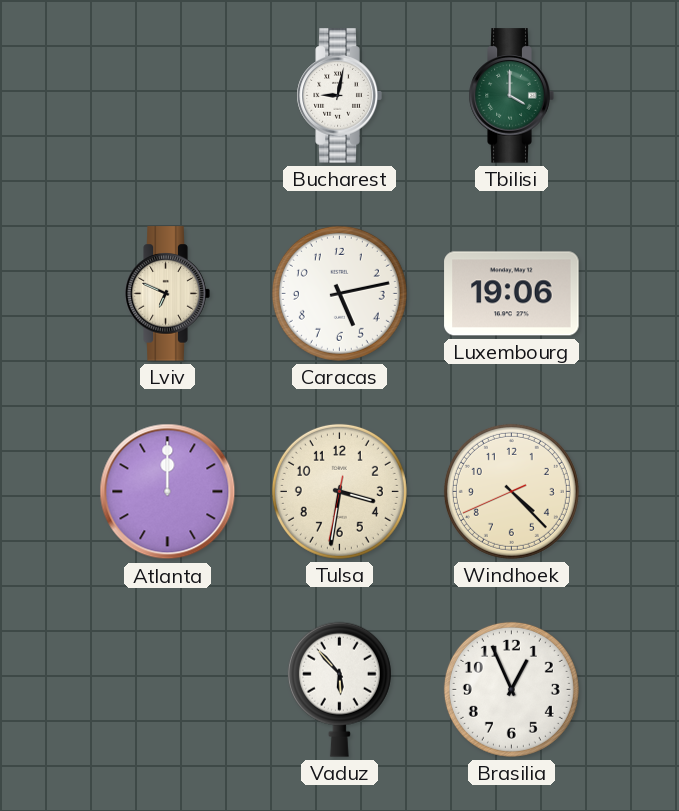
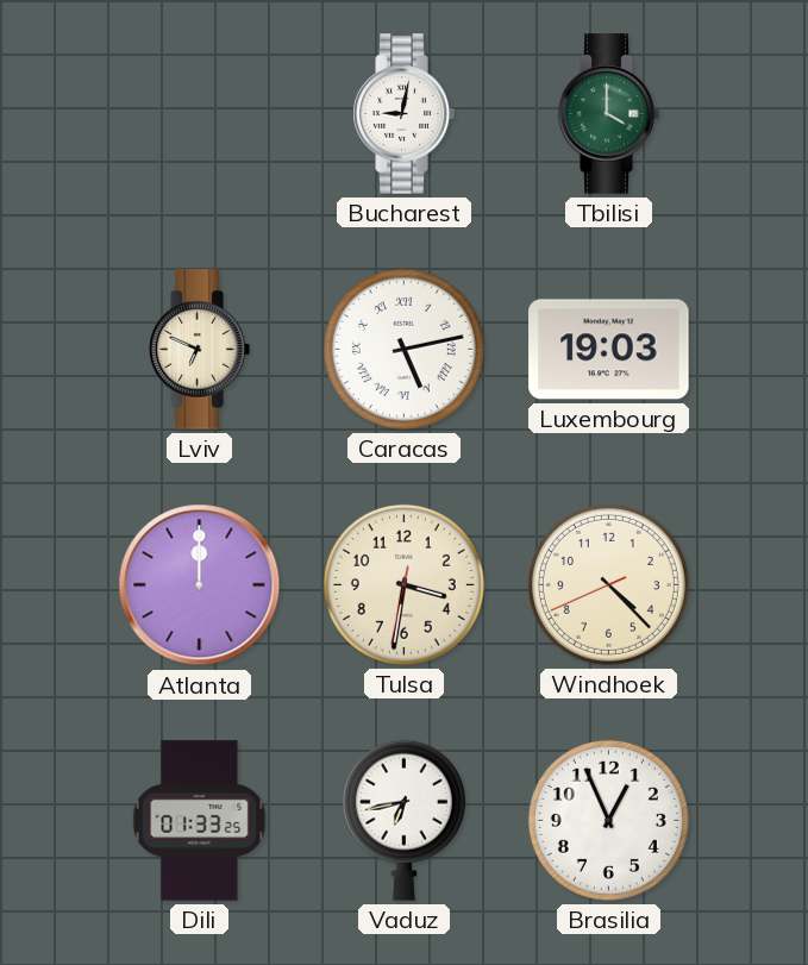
Caracas numerals: Arabic -> Roman
Luxembourg: 19:06 -> 19:03
Dili: none -> 01:33
Vaduz: 5:53 -> 6:43
